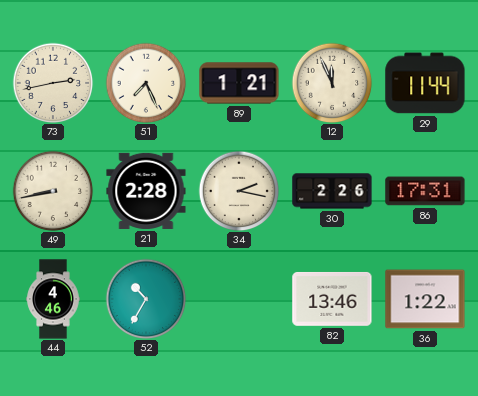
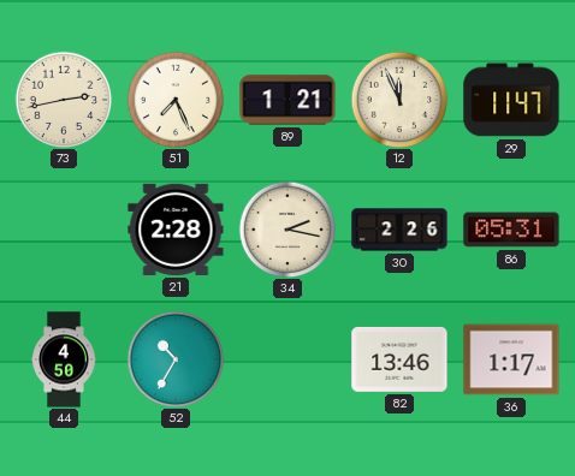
29: 11:44 -> 11:47
49: 8:43 -> none
86: 17:31 -> 05:31
44: 4:46 -> 4:50
36: 1:22 -> 1:17
